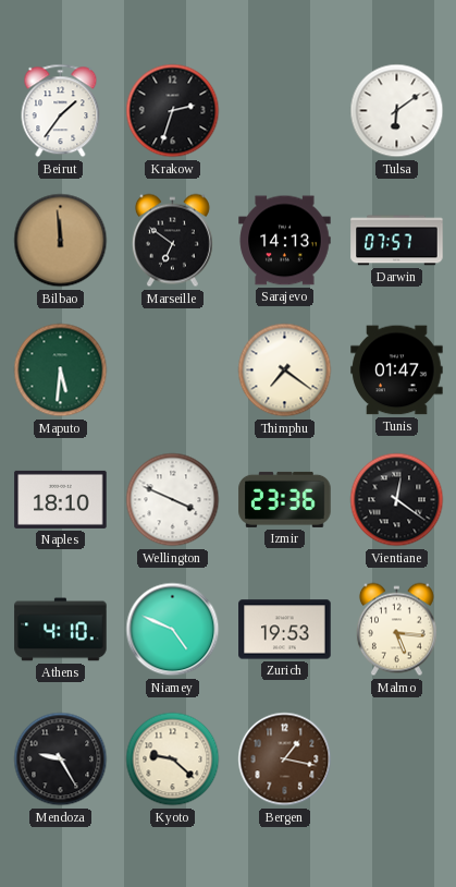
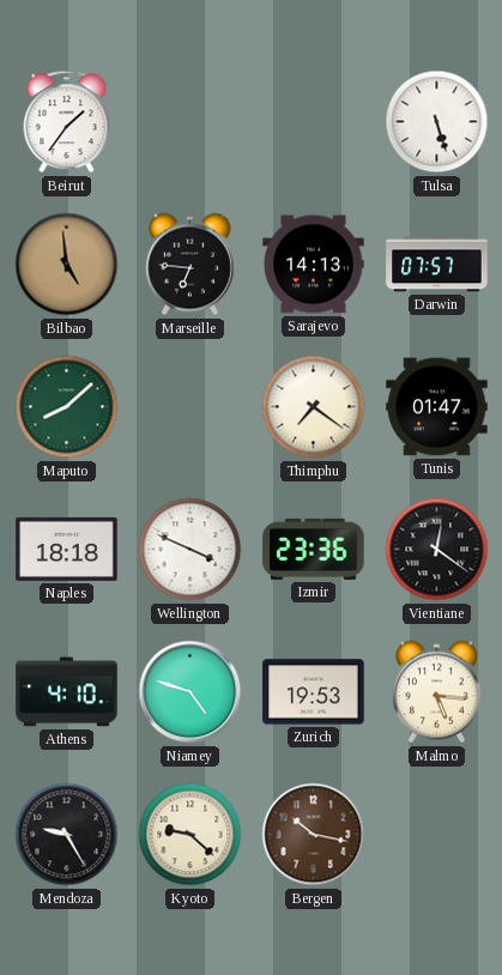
Krakow: 2:33 -> none
Tulsa: 6:09 -> 5:27
Bilbao: 11:59 -> 4:59
Marseille: 6:51 -> 6:46
Maputo: 5:31 -> 8:08
Naples: 18:10 -> 18:18
Niamey: 4:49 -> 4:48
Bergen: 1:17 -> 10:17
